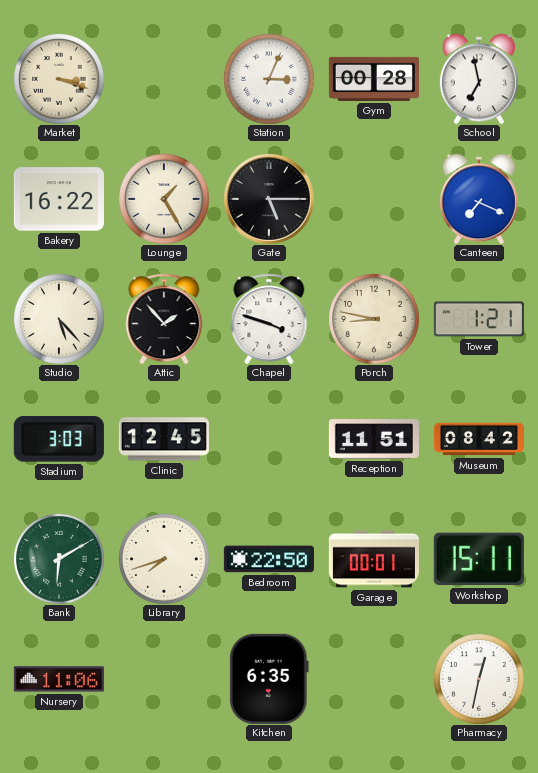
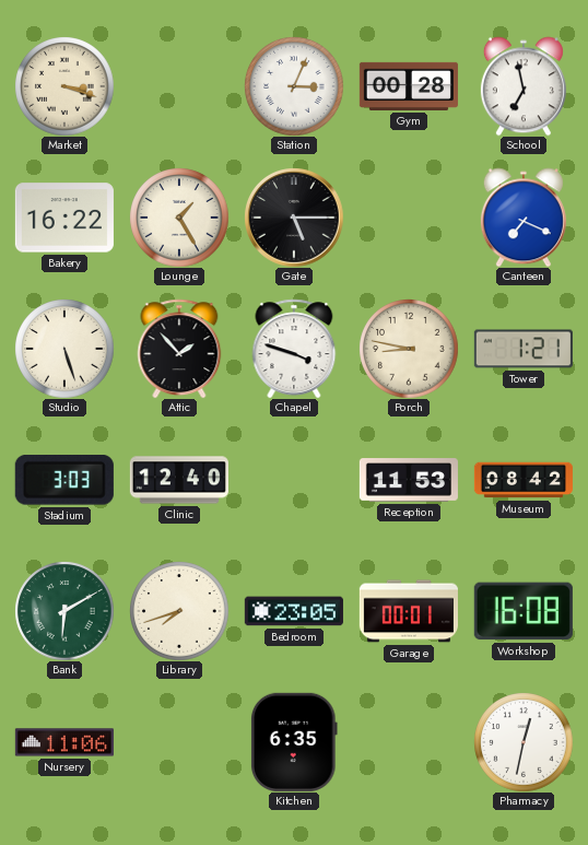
Studio: 5:23 -> 5:27
Clinic: 12:45 -> 12:40
Reception: 11:51 -> 11:53
Bedroom: 22:50 -> 23:05
Workshop: 15:11 -> 16:08
